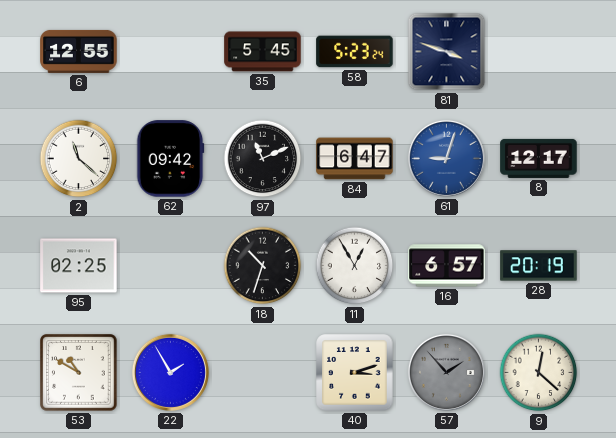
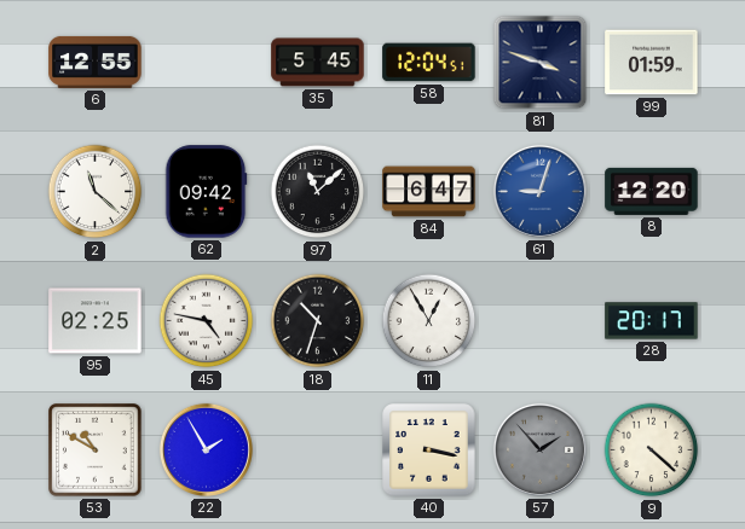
58: 5:23 -> 12:04
99: none -> 01:59
97: 11:11 -> 11:08
8: 12:17 -> 12:20
45: none -> 4:47
16: 6:57 -> none
28: 20:19 -> 20:17
40: 3:12 -> 3:17
9: 12:22 -> 4:22
